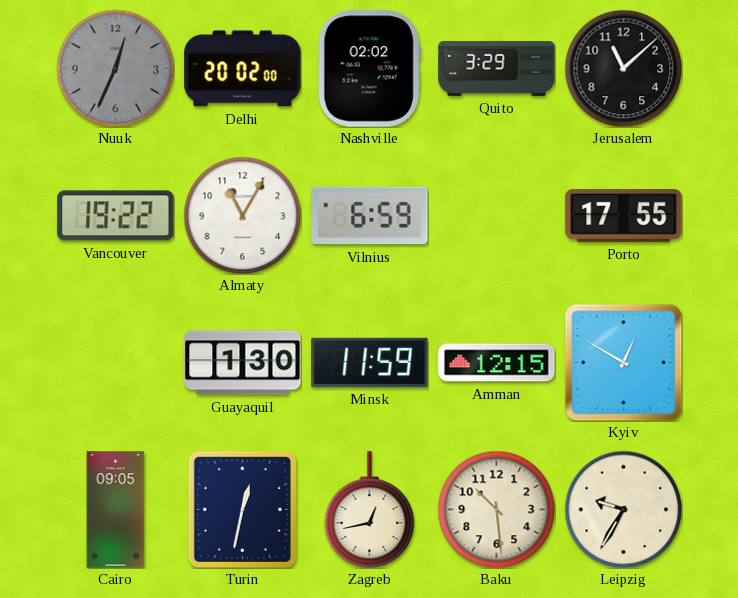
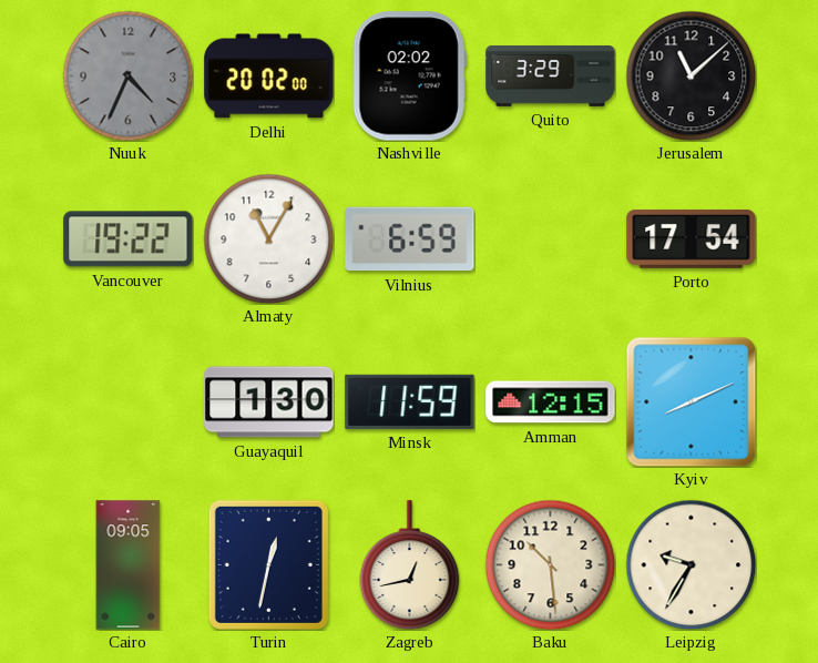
Nuuk: 12:34 -> 4:34
Porto: 17:55 -> 17:54
Kyiv: 12:50 -> 8:11
